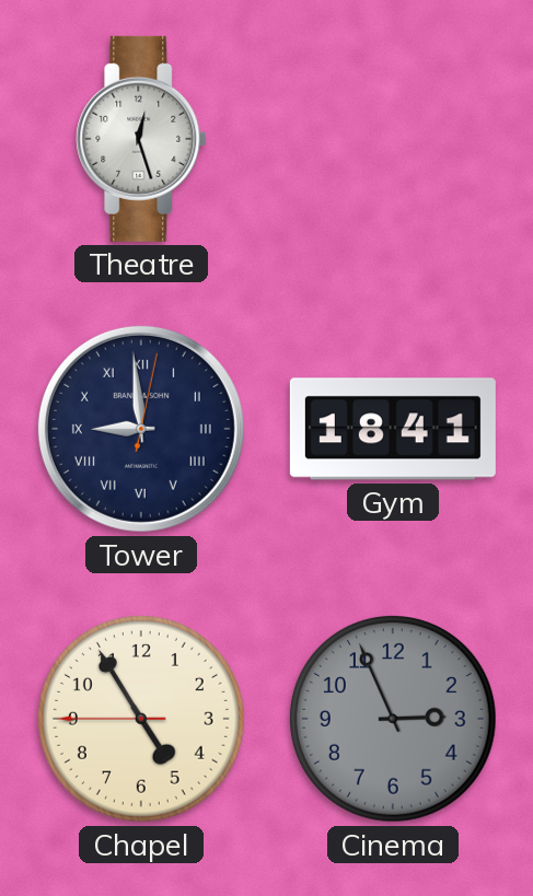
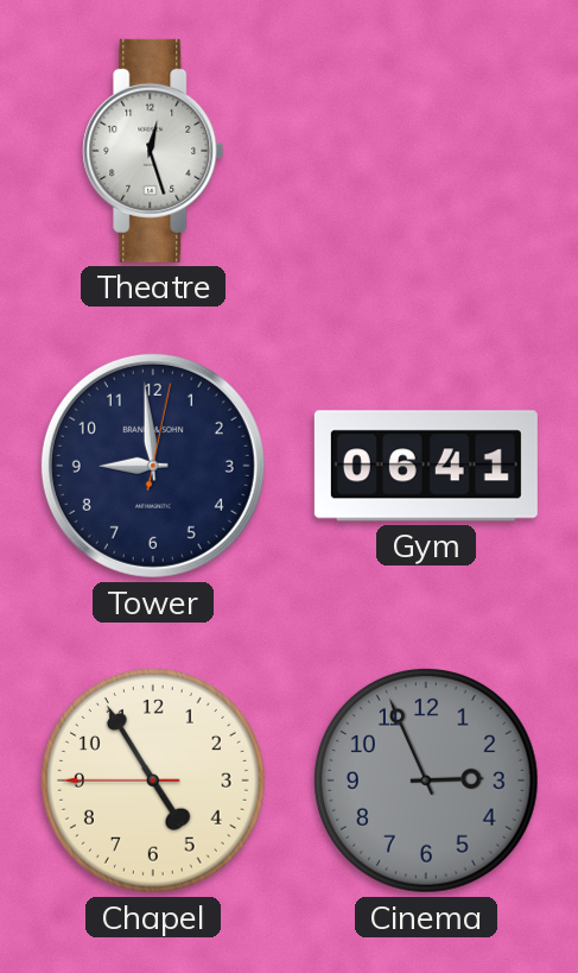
Tower numerals: Roman -> Arabic
Gym: 18:41 -> 06:41
